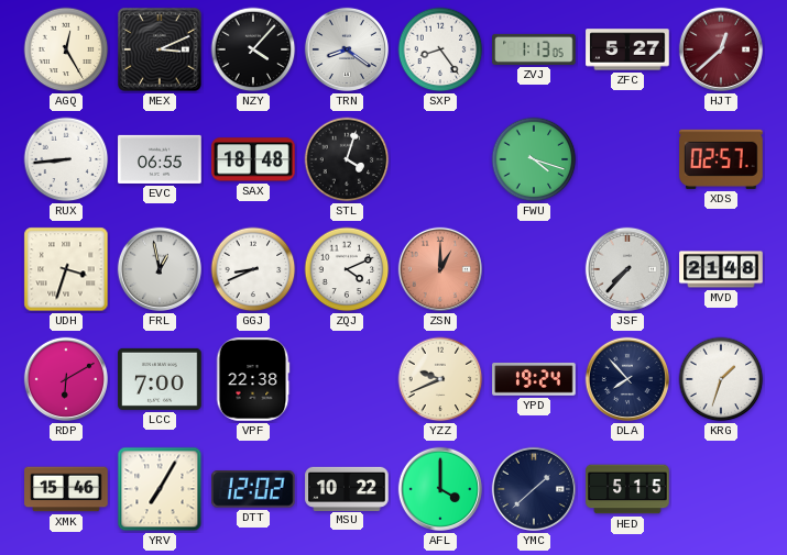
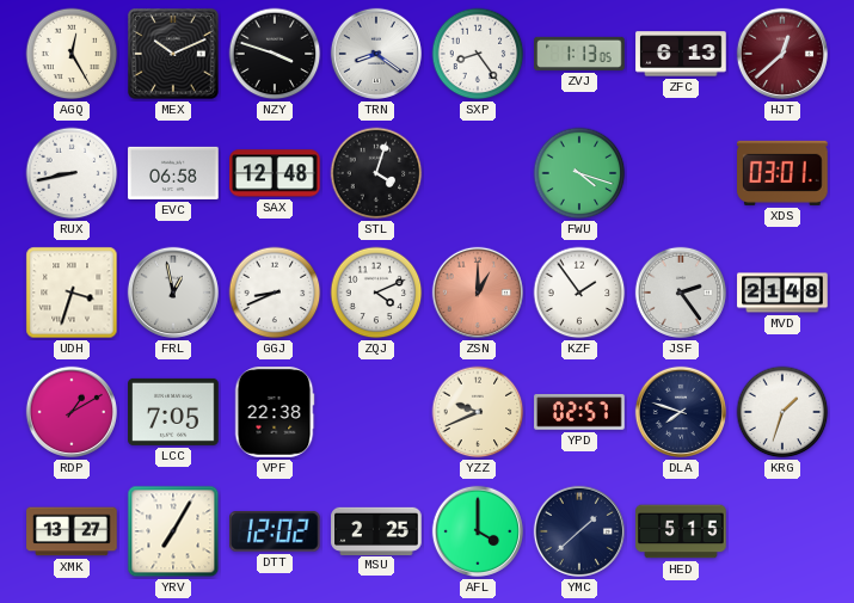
MEX: 3:11 -> 10:11
NZY: 4:07 -> 3:48
ZFC: 5:27 -> 6:13
RUX: 8:44 -> 8:43
EVC: 06:55 -> 06:58
SAX: 18:48 -> 12:48
XDS: 02:57 -> 03:01
KZF: none -> 1:54
JSF: 7:37 -> 2:24
RDP: 6:10 -> 1:10
LCC: 7:00 -> 7:05
YPD: 19:24 -> 02:57
DLA: 7:53 -> 7:48
XMK: 15:46 -> 13:27
MSU: 10:22 -> 2:25
